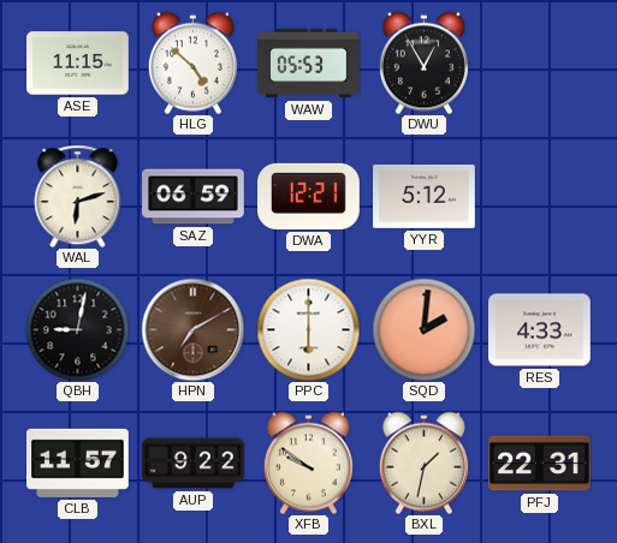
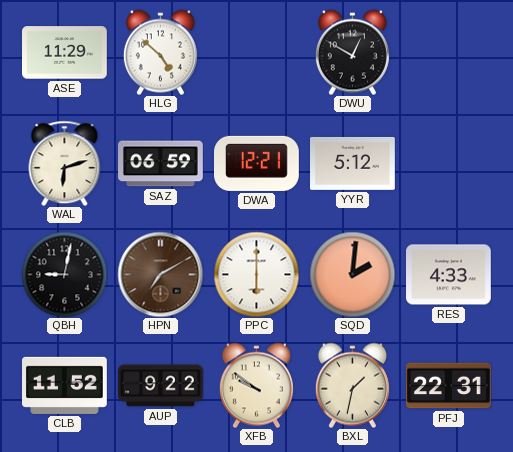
ASE: 11:15 -> 11:29
WAW: 05:53 -> none
DWU: 12:55 -> 12:50
CLB: 11:57 -> 11:52
